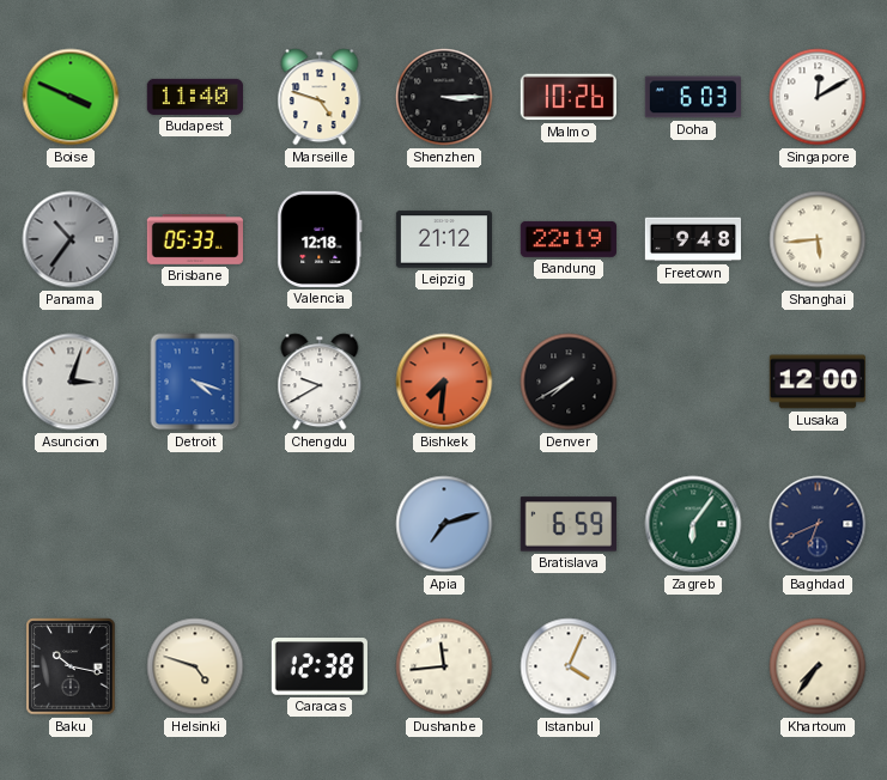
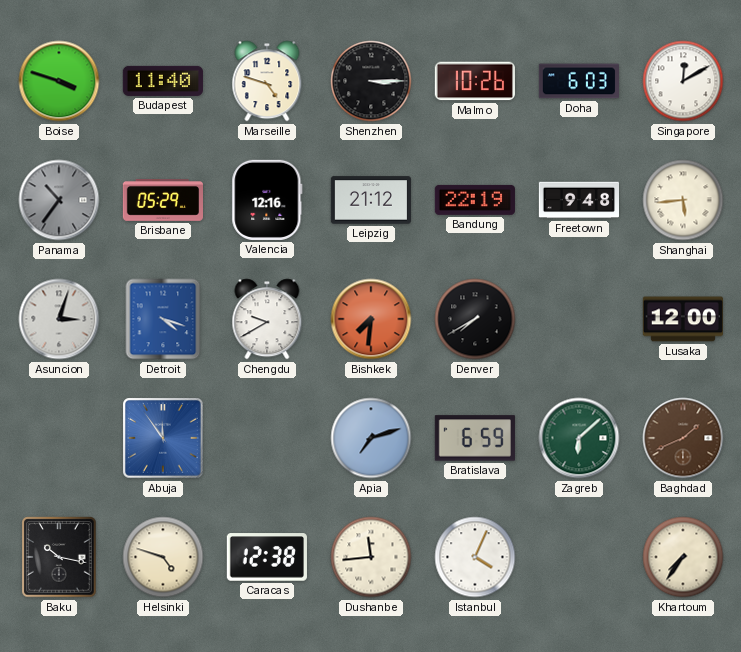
Boise: 3:49 -> 3:48
Brisbane: 05:33 -> 05:29
Valencia: 12:18 -> 12:16
Abuja: none -> 11:54
Zagreb: 6:06 -> 6:08
Baghdad: 6:41 -> 1:41
Baghdad dial: navy -> brown
